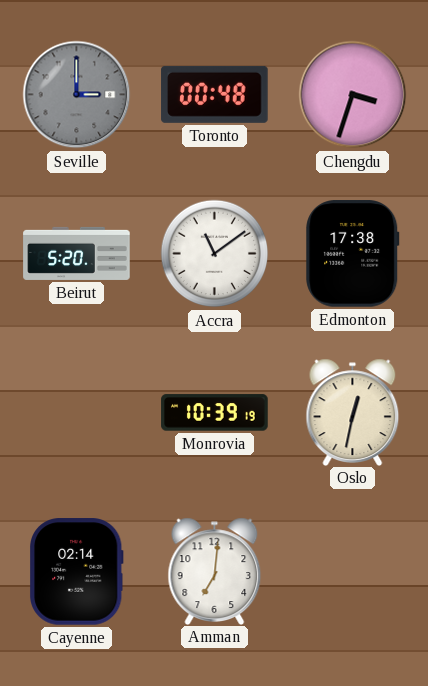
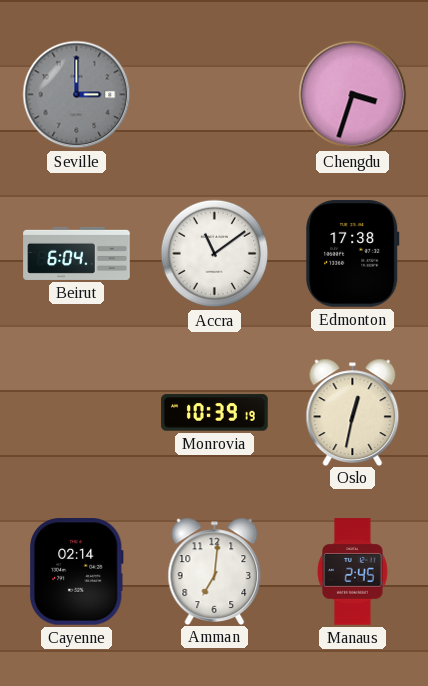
Toronto: 00:48 -> none
Beirut: 5:20 -> 6:04
Manaus: none -> 2:45
